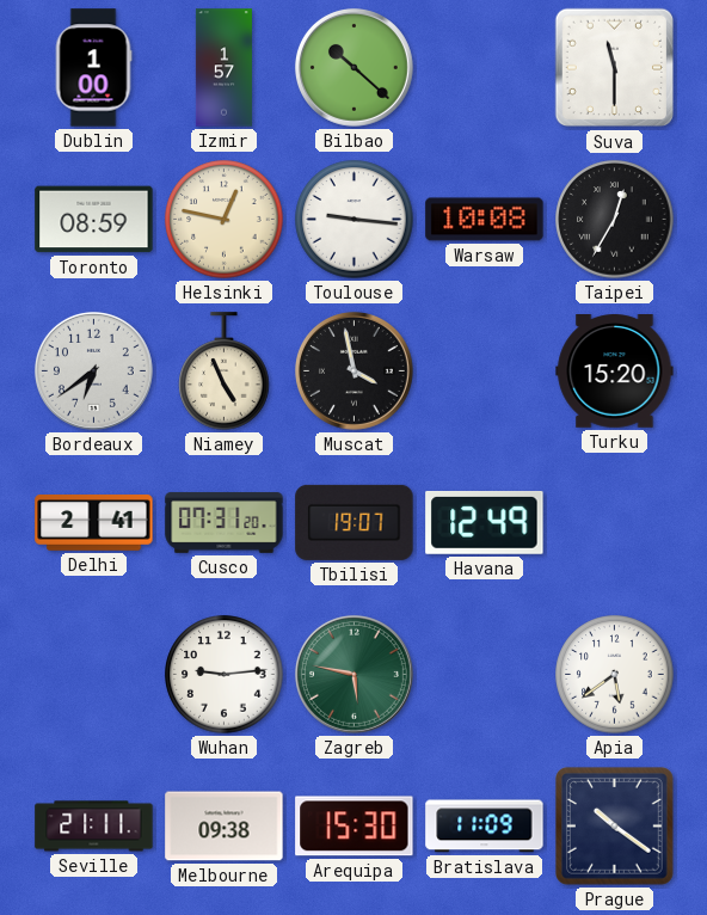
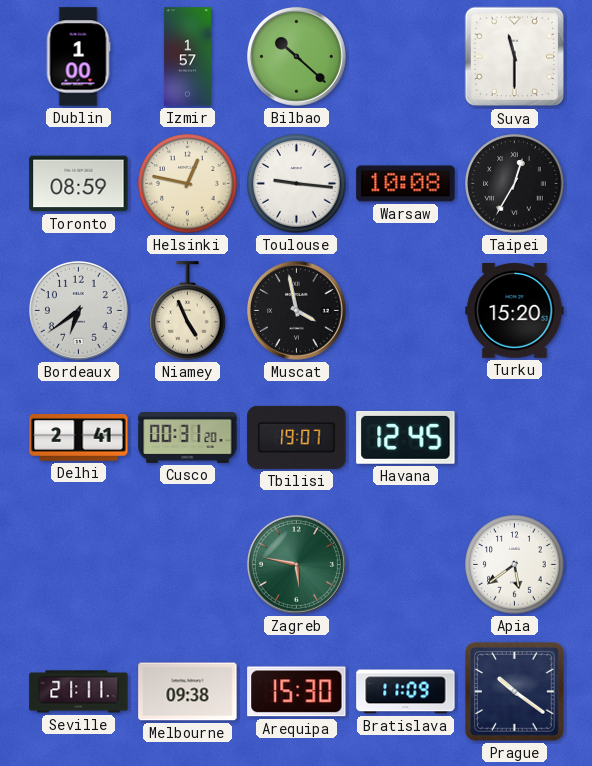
Cusco: 07:31 -> 00:31
Havana: 12:49 -> 12:45
Wuhan: 9:14 -> none
